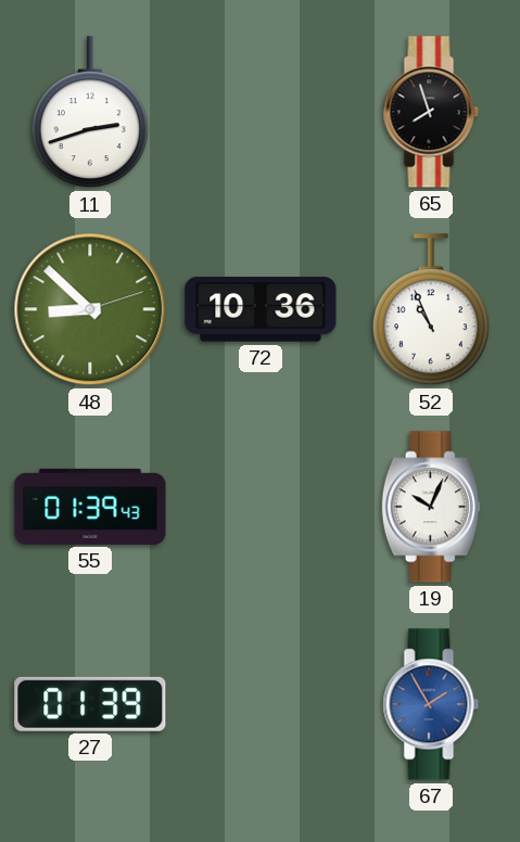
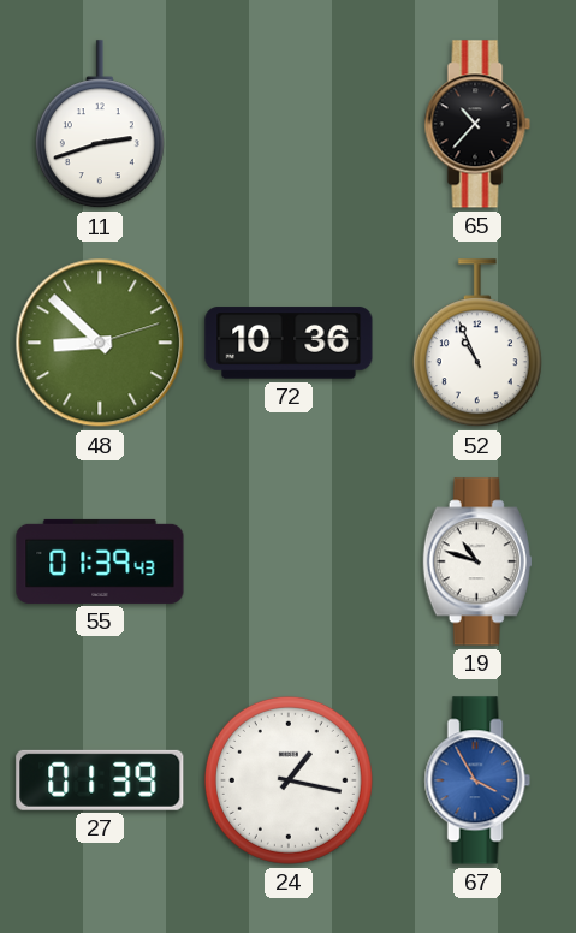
65: 7:57 -> 10:37
19: 10:04 -> 10:48
24: none -> 1:17
67: 1:55 -> 3:55
